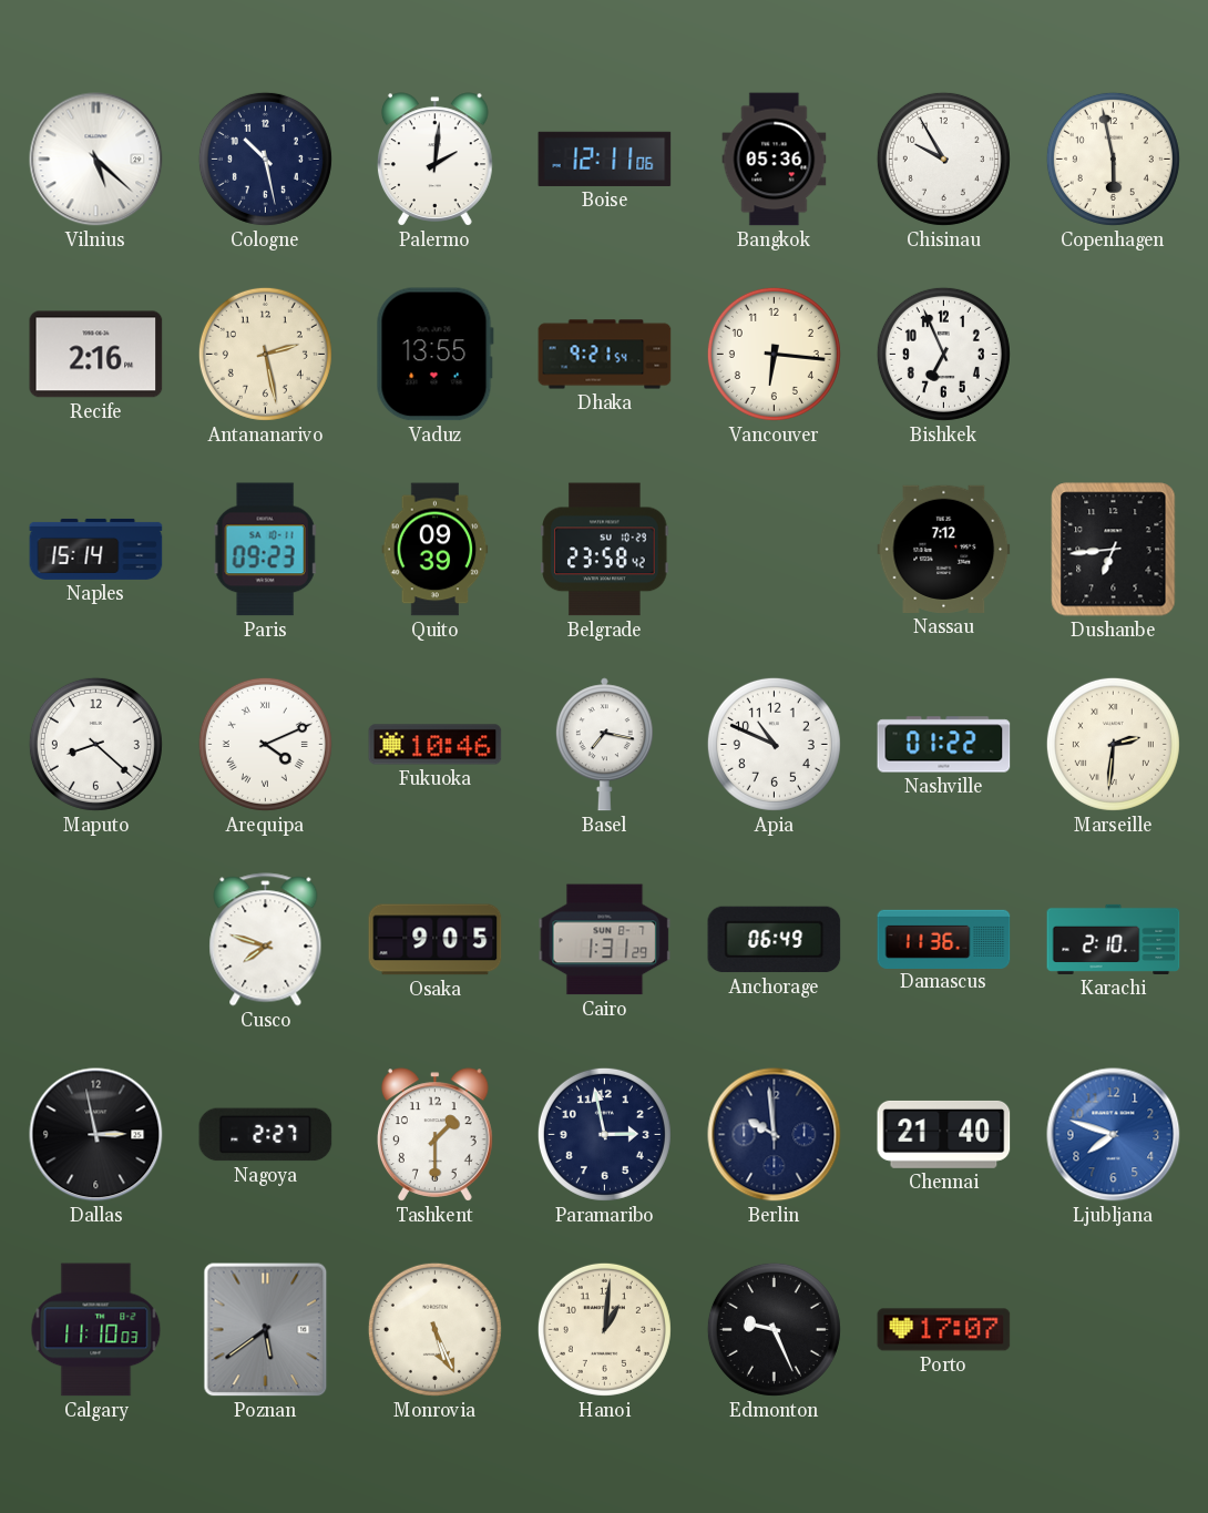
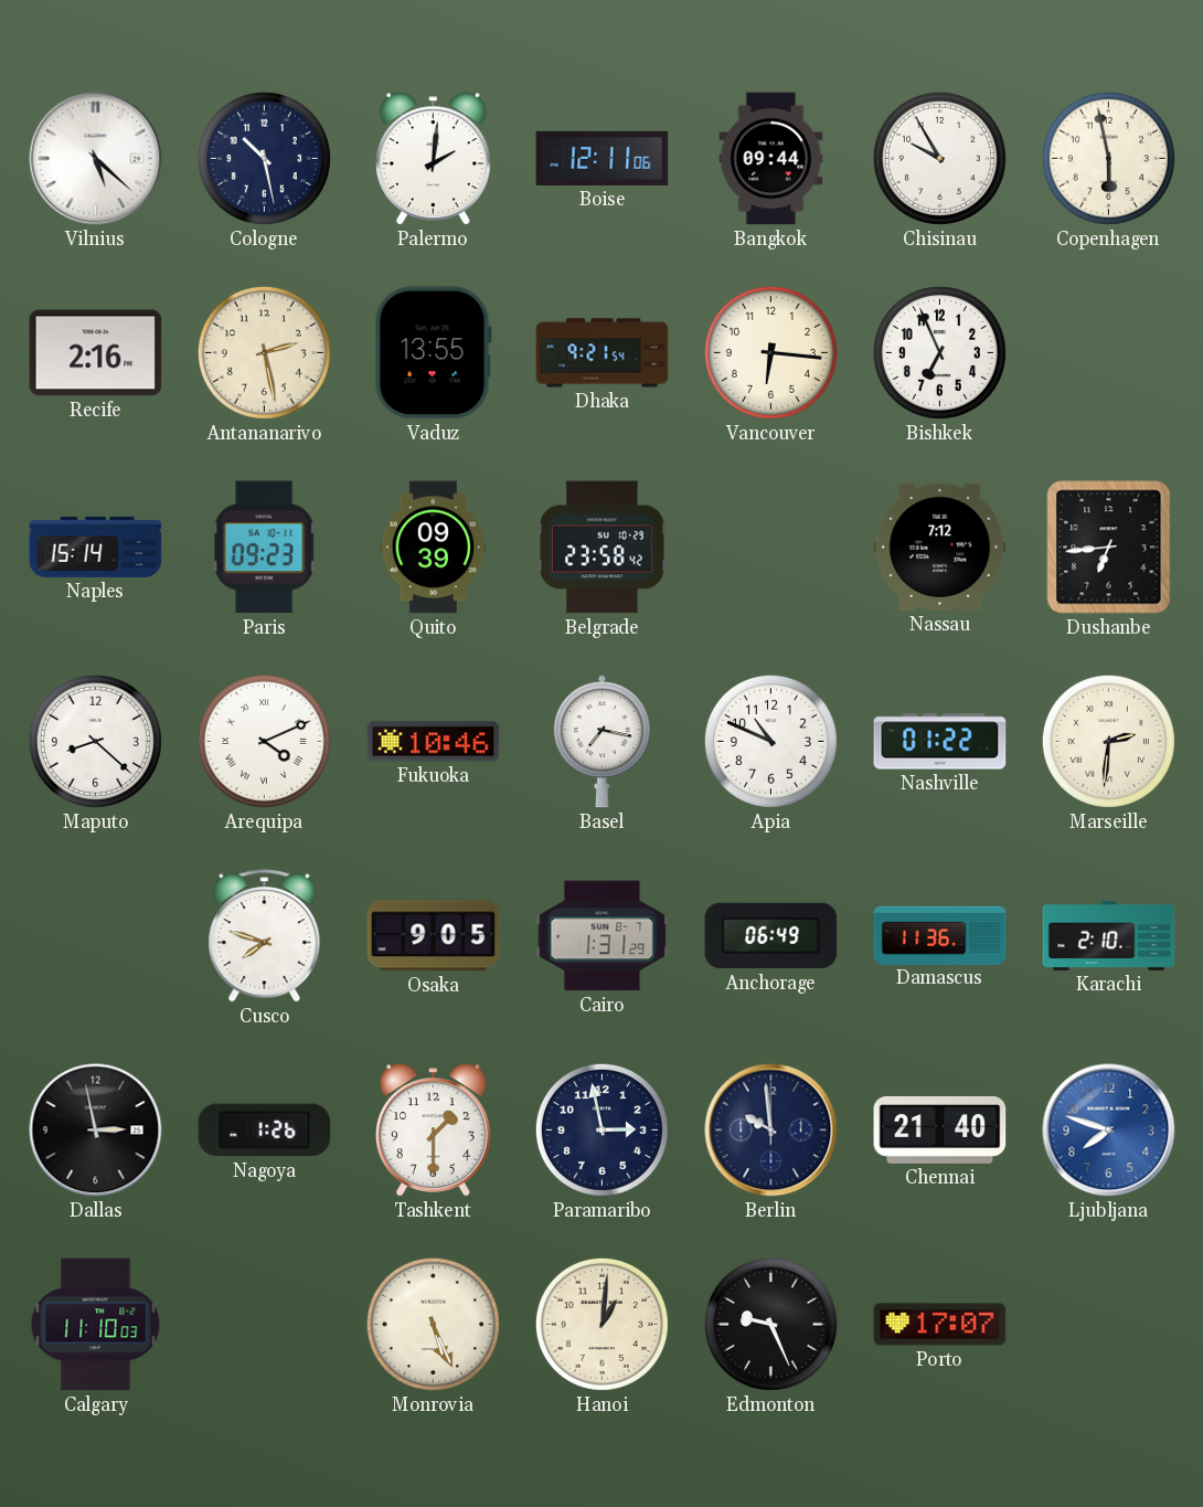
Bangkok: 05:36 -> 09:44
Nagoya: 2:27 -> 1:26
Poznan: 5:39 -> none
